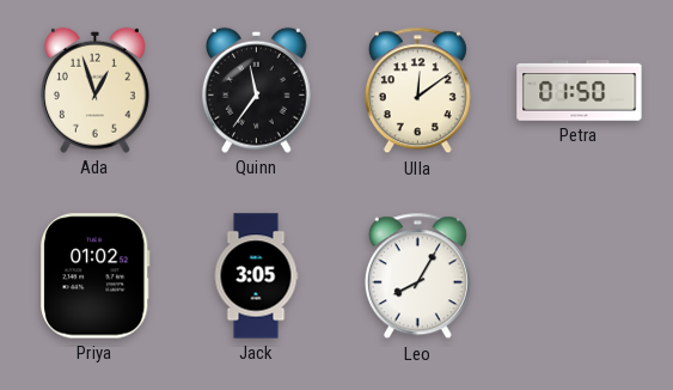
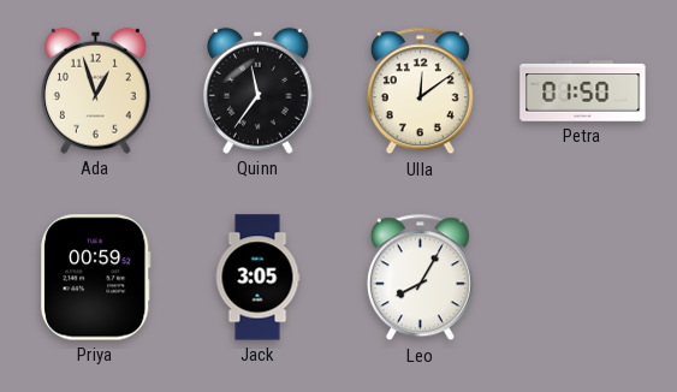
Priya: 01:02 -> 00:59
